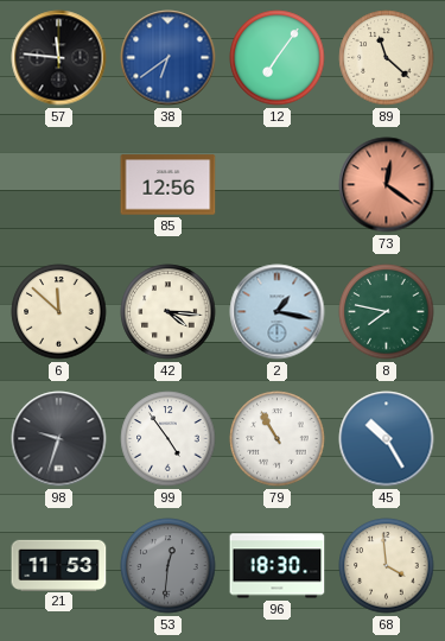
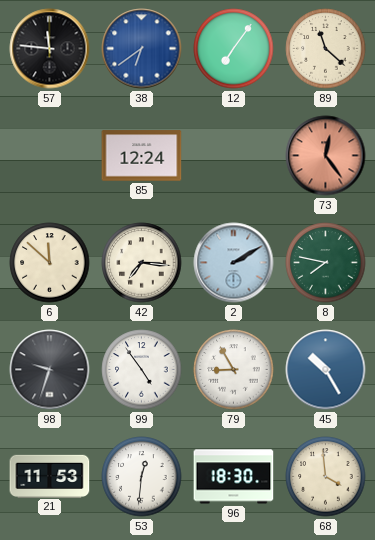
85: 12:56 -> 12:24
73: 12:21 -> 12:24
42: 4:16 -> 7:16
2: 1:17 -> 2:10
79: 10:55 -> 8:55
53 dial: grey -> white
